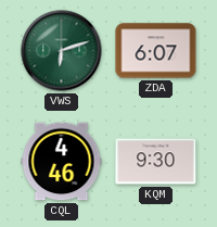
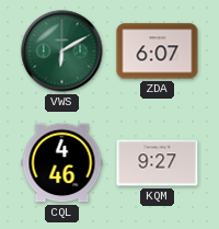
VWS: 6:12 -> 6:10
KQM: 9:30 -> 9:27
